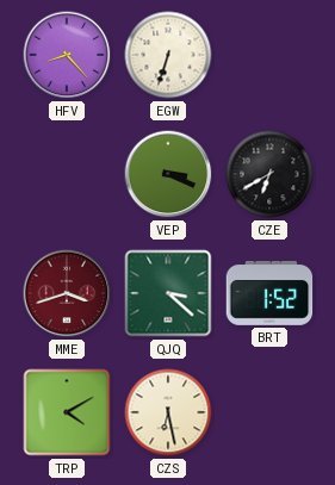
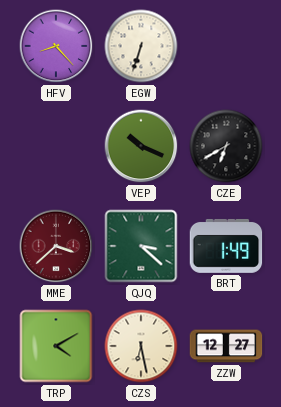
VEP: 3:19 -> 10:19
MME: 3:42 -> 3:38
BRT: 1:52 -> 1:49
ZZW: none -> 12:27
